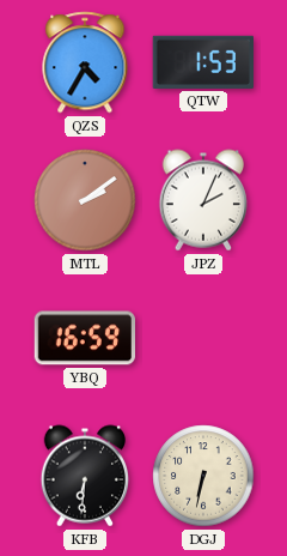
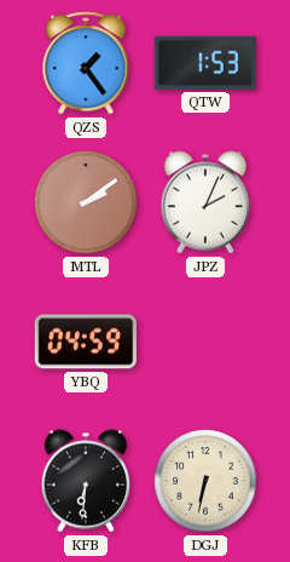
QZS: 4:35 -> 1:24
YBQ: 16:59 -> 04:59
